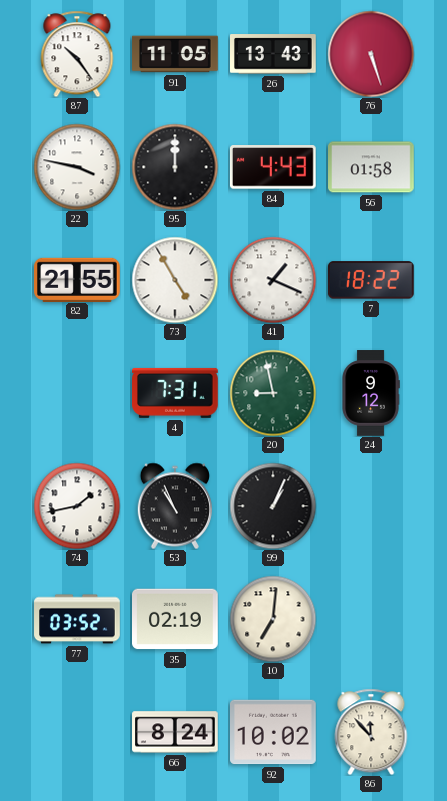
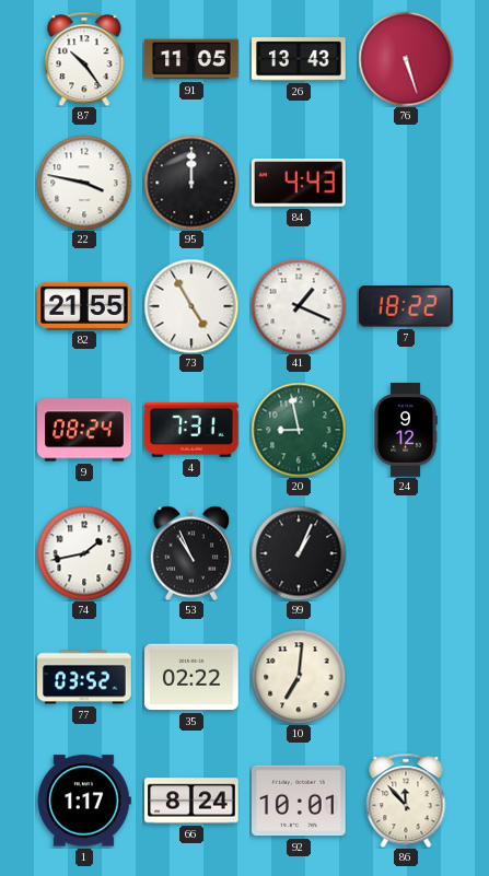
56: 01:58 -> none
9: none -> 08:24
35: 02:19 -> 02:22
1: none -> 1:17
92: 10:02 -> 10:01
